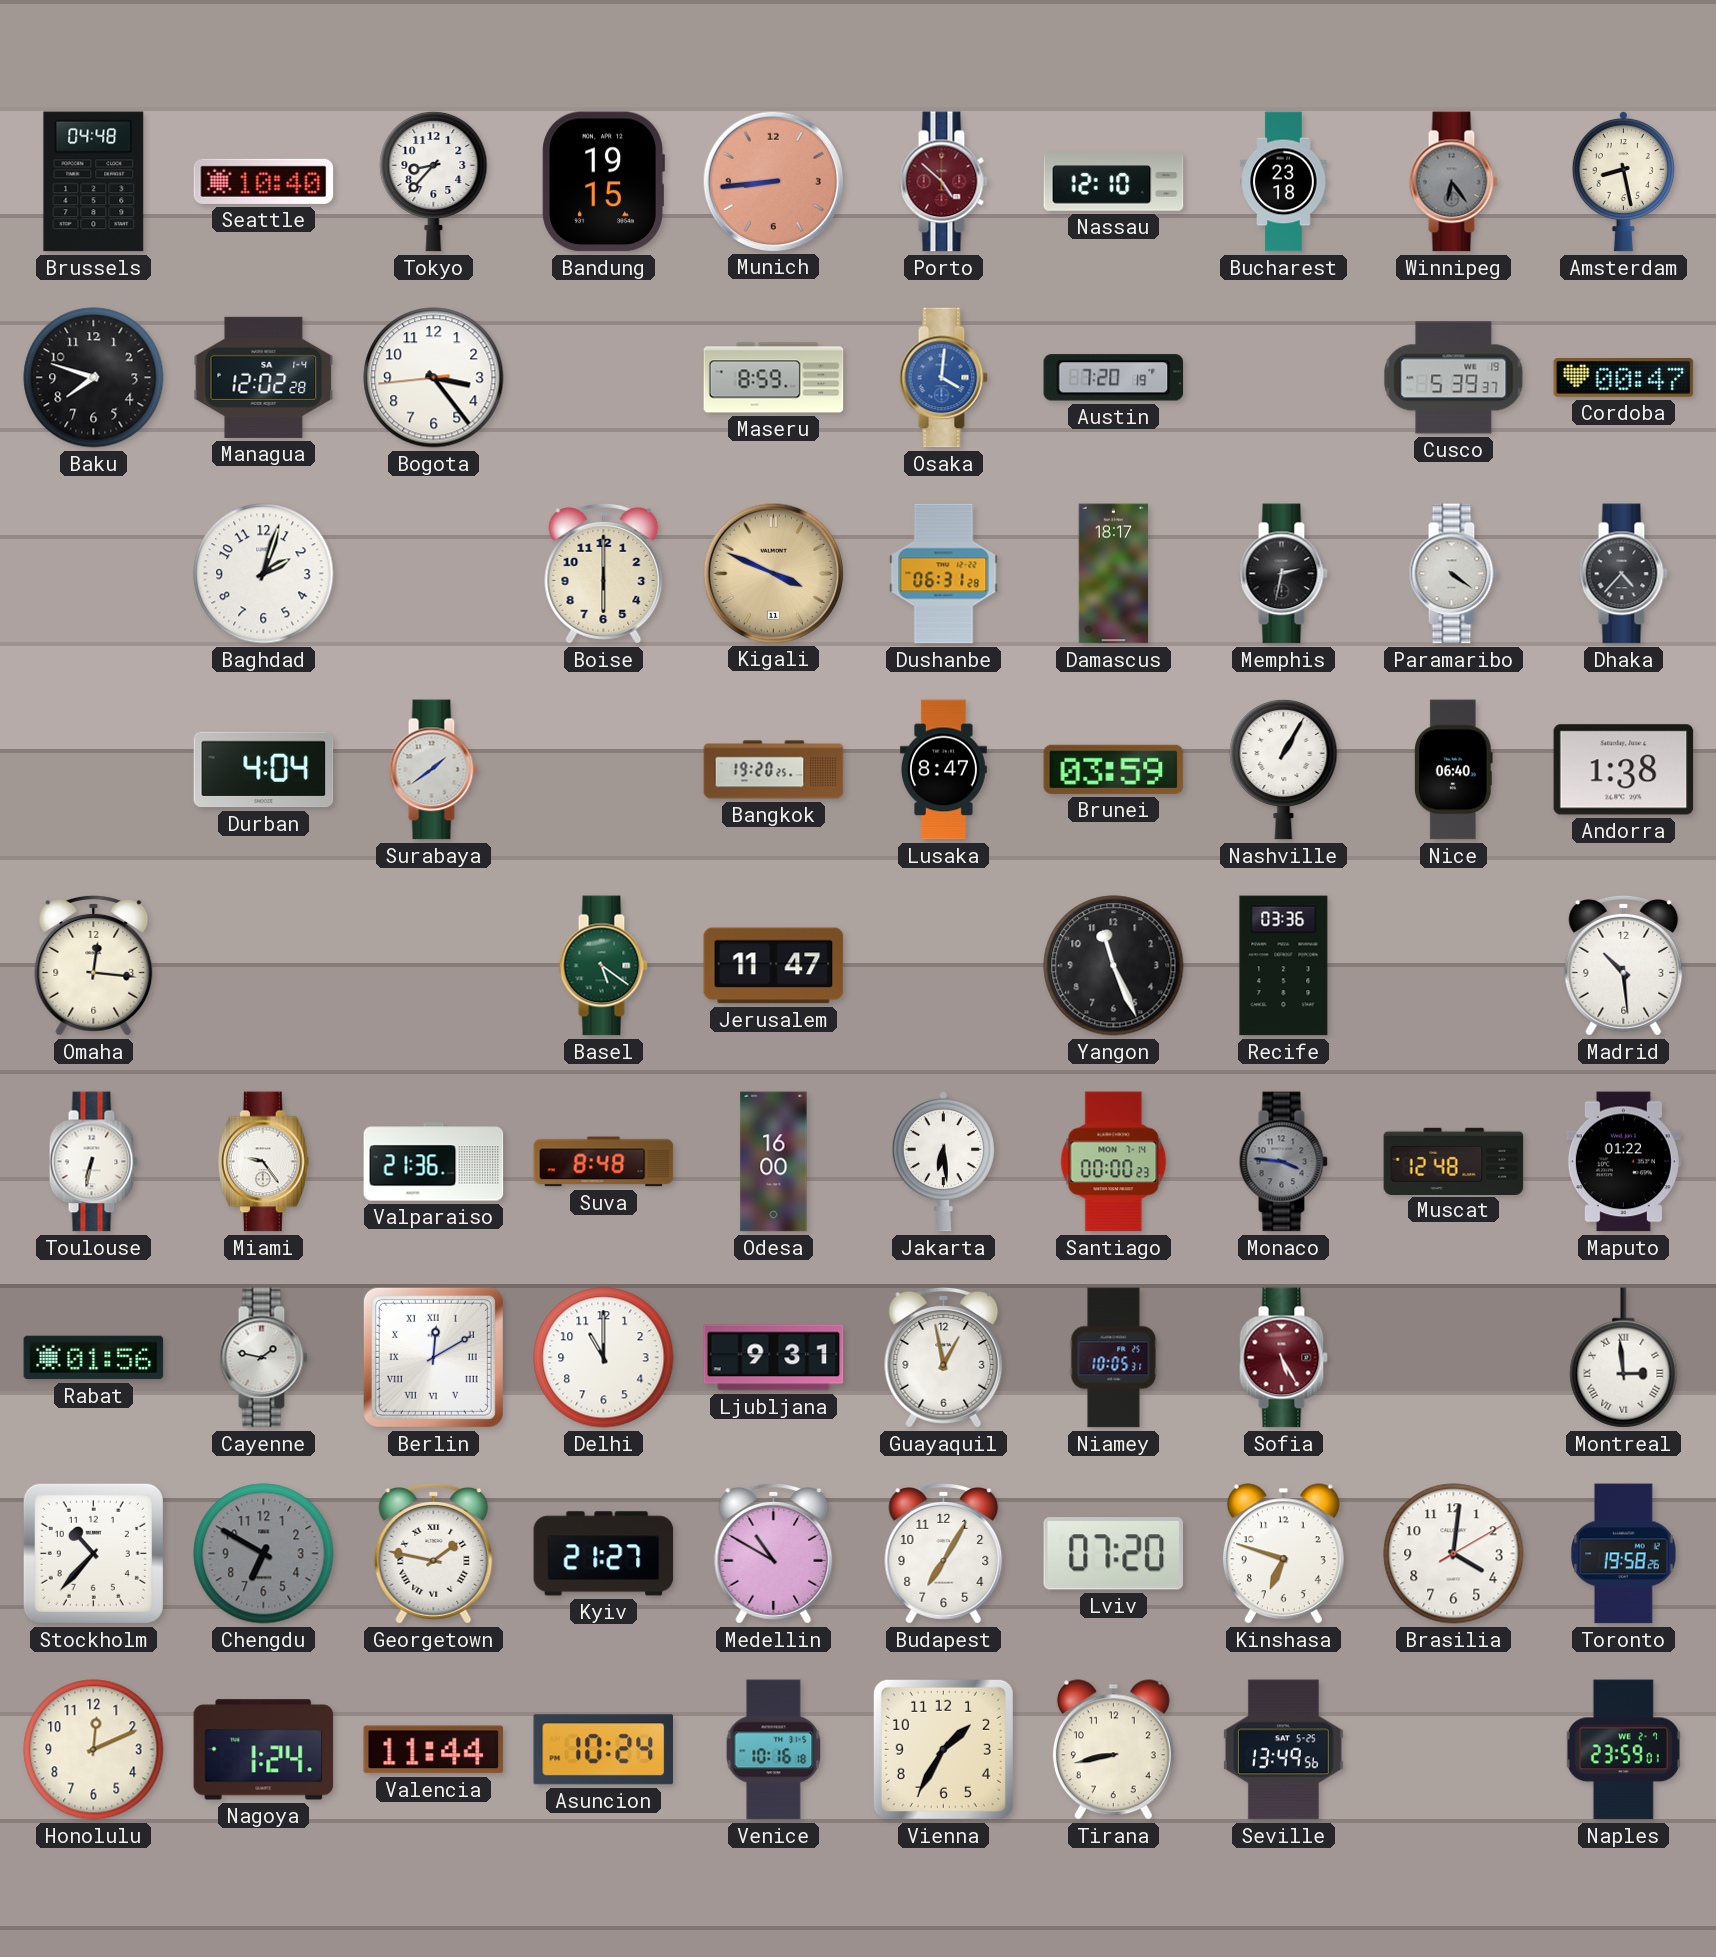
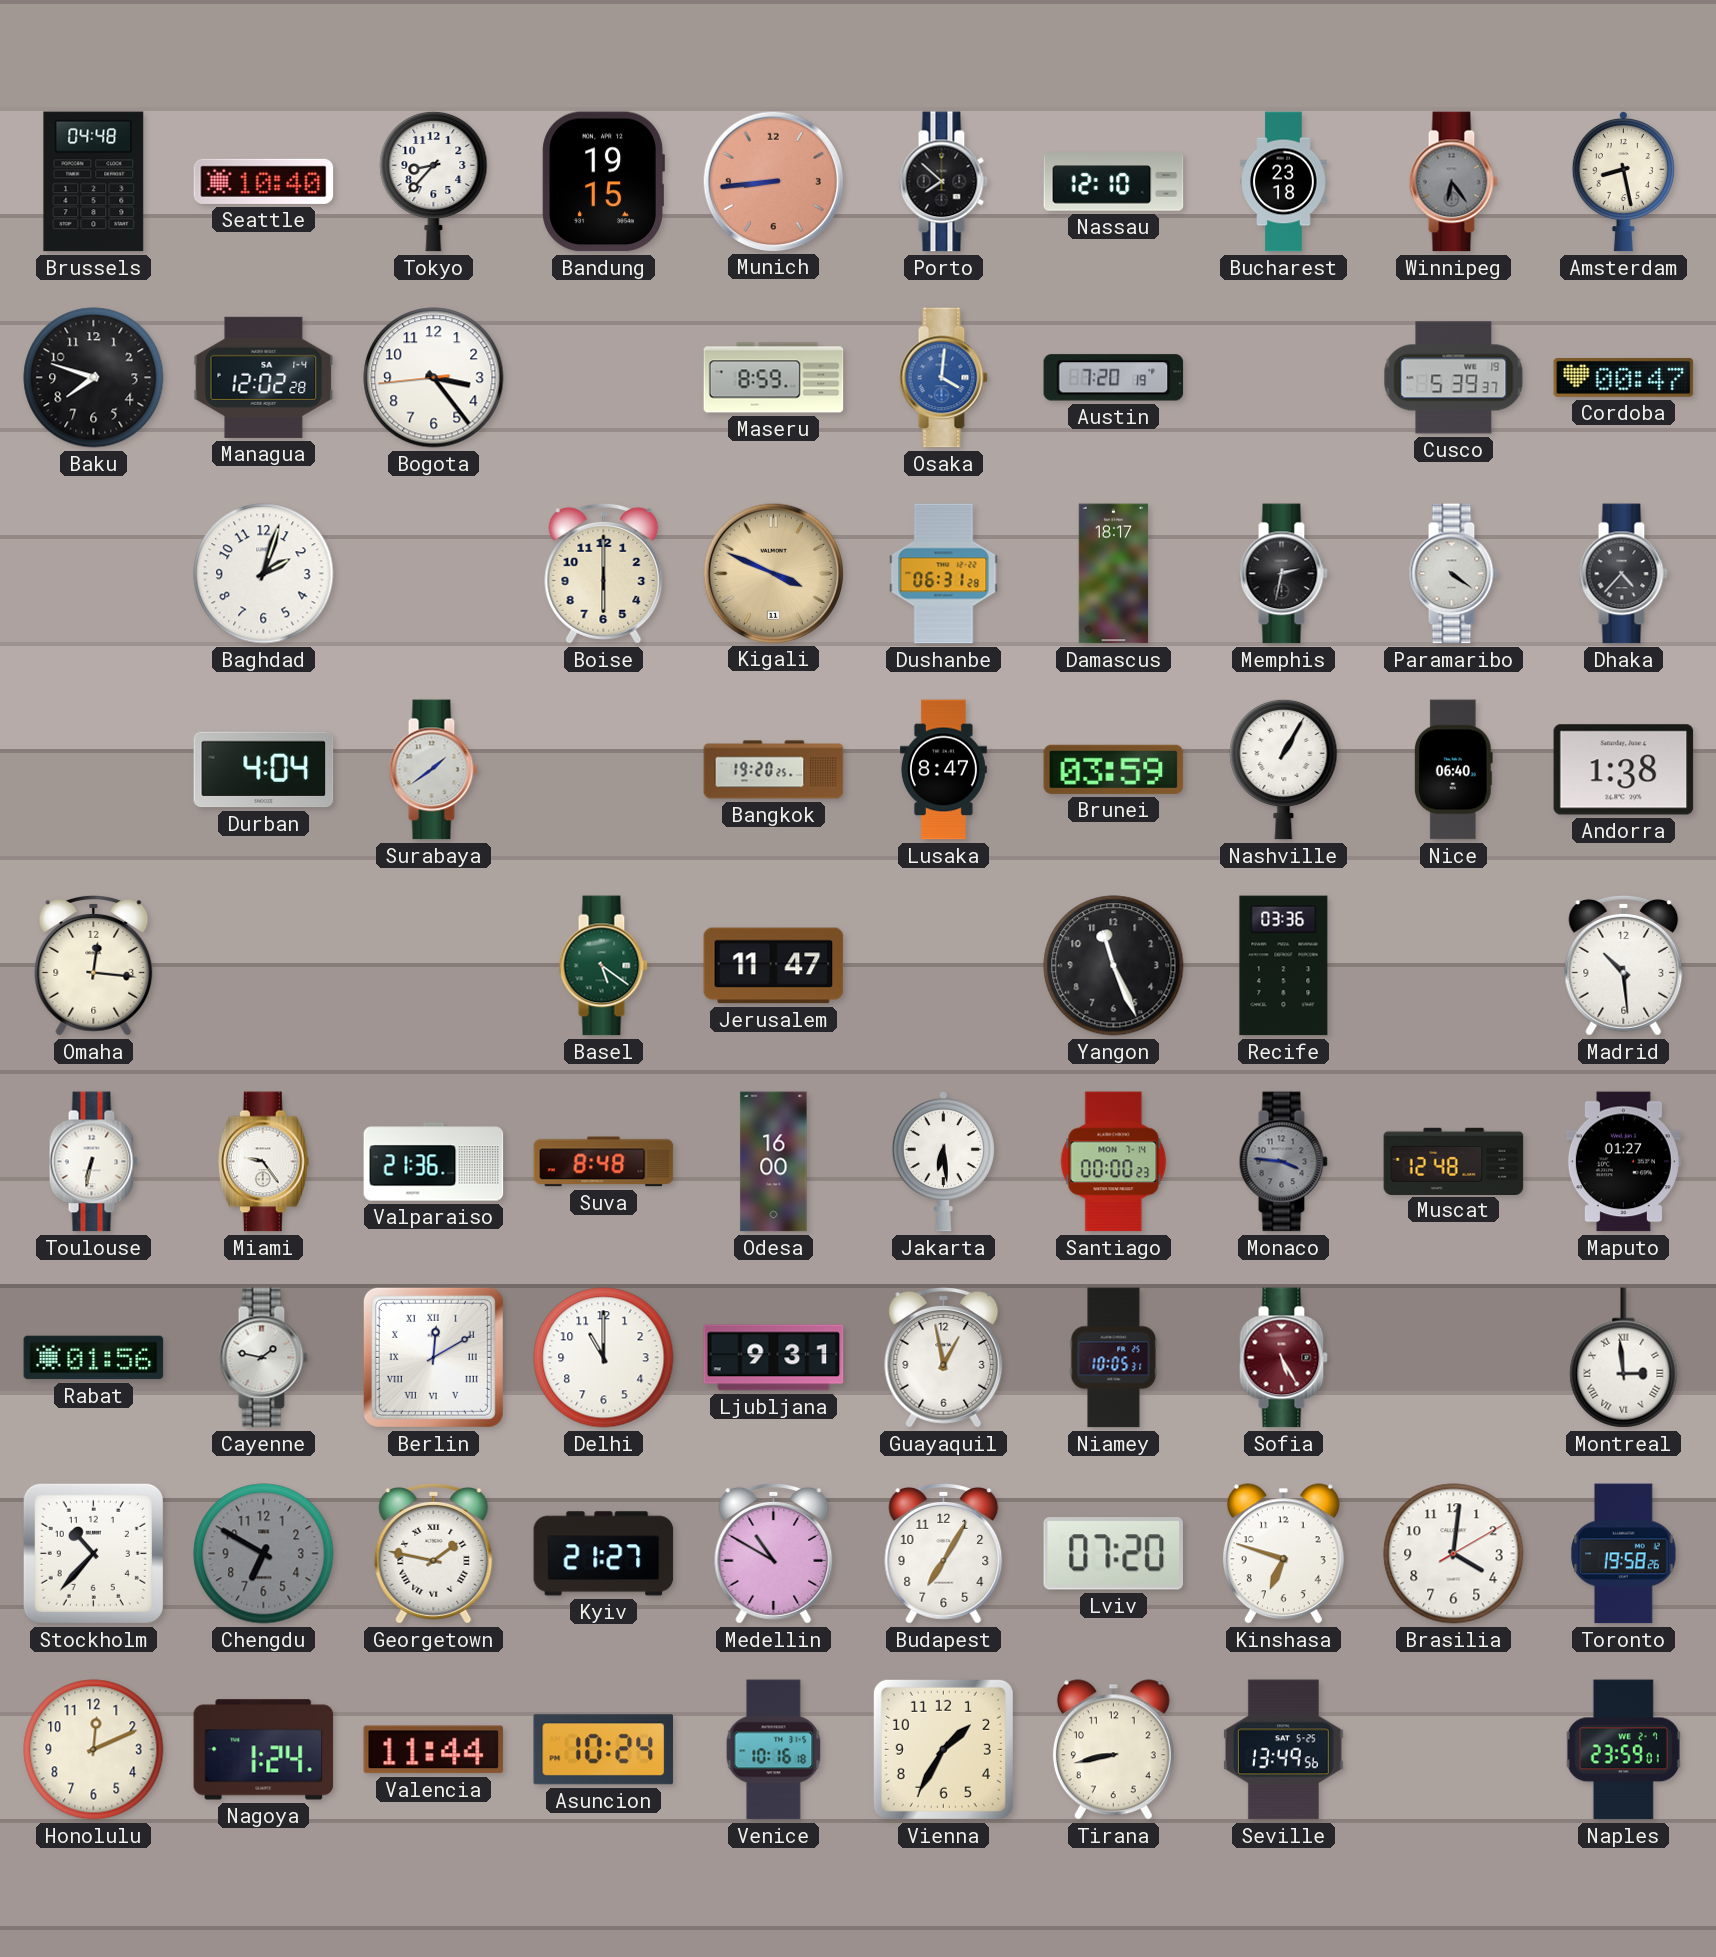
Porto: 4:52 -> 7:52
Porto dial: burgundy -> black
Maputo: 01:22 -> 01:27
